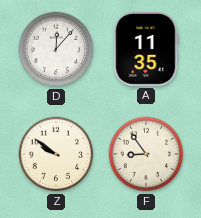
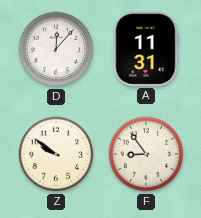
A: 11:35 -> 11:31
